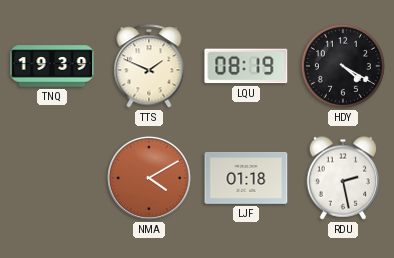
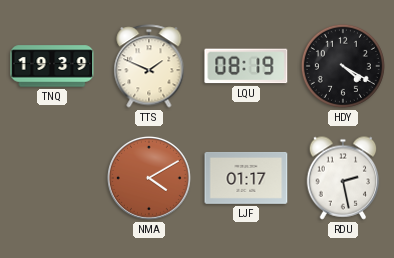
LJF: 01:18 -> 01:17
